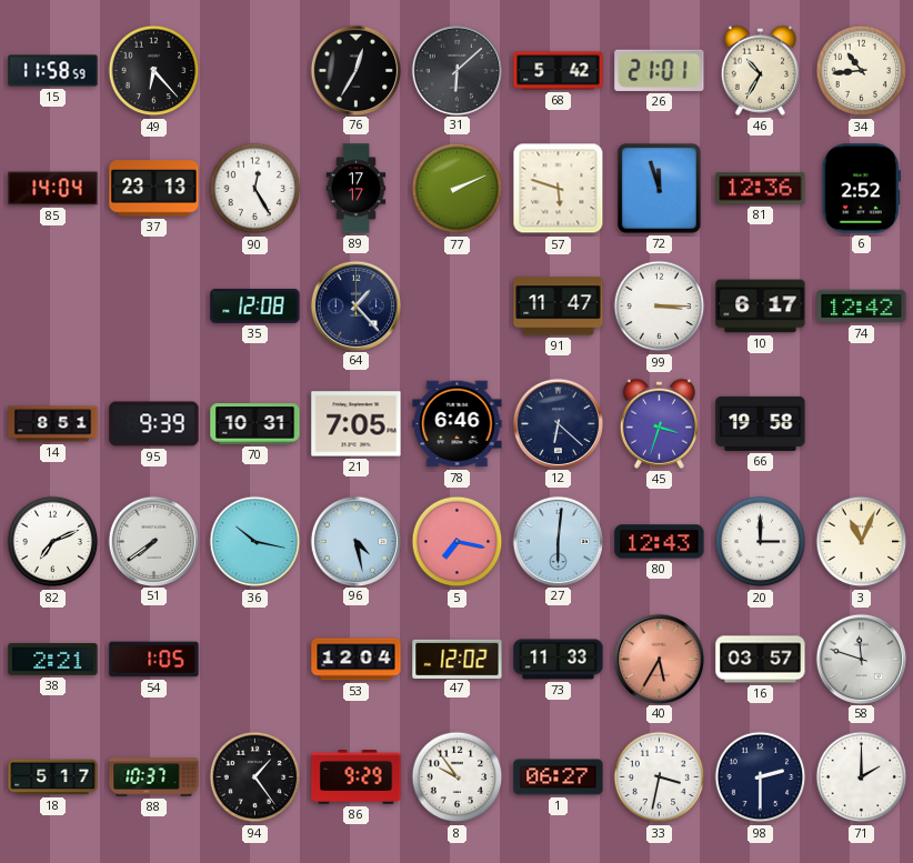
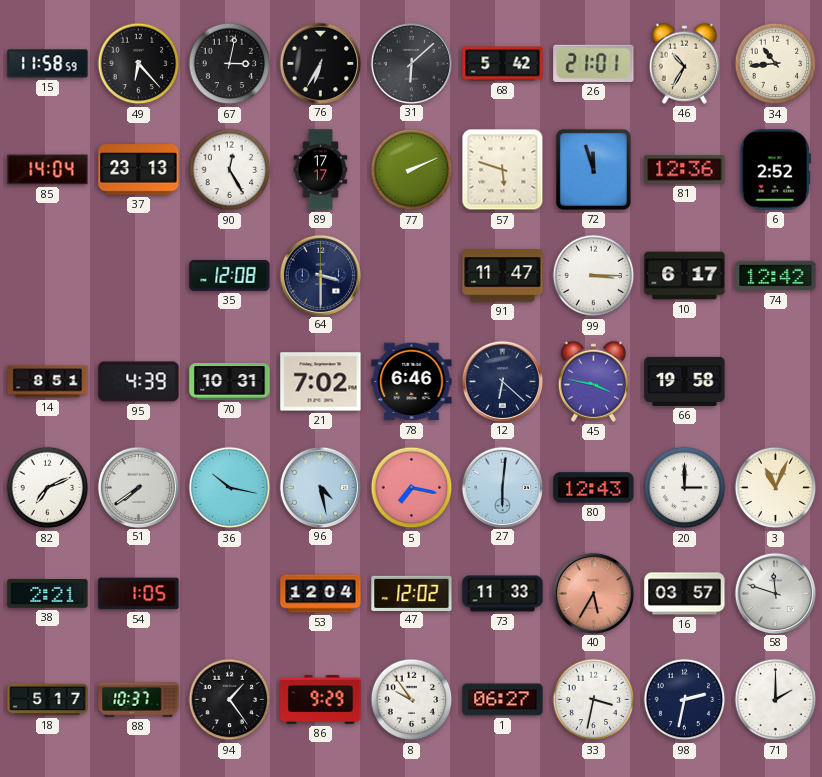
67: none -> 3:02
76: 12:35 -> 6:35
64: 1:23 -> 3:30
95: 9:39 -> 4:39
21: 7:05 -> 7:02
45: 3:33 -> 3:47
98: 2:30 -> 2:32
